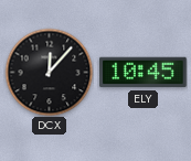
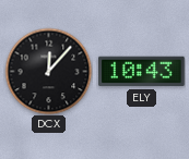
ELY: 10:45 -> 10:43
